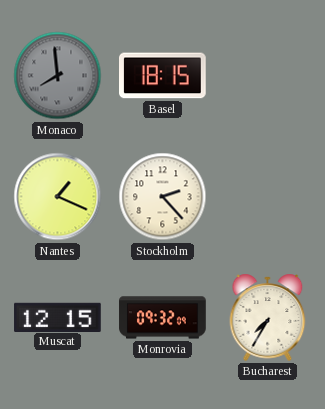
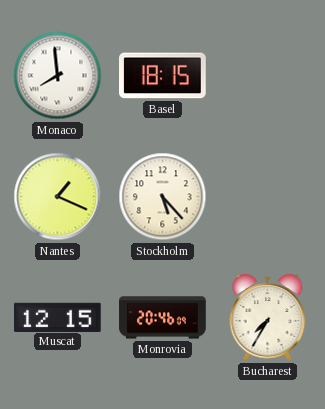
Monaco dial: grey -> white
Stockholm: 2:23 -> 5:23
Monrovia: 09:32 -> 20:46
